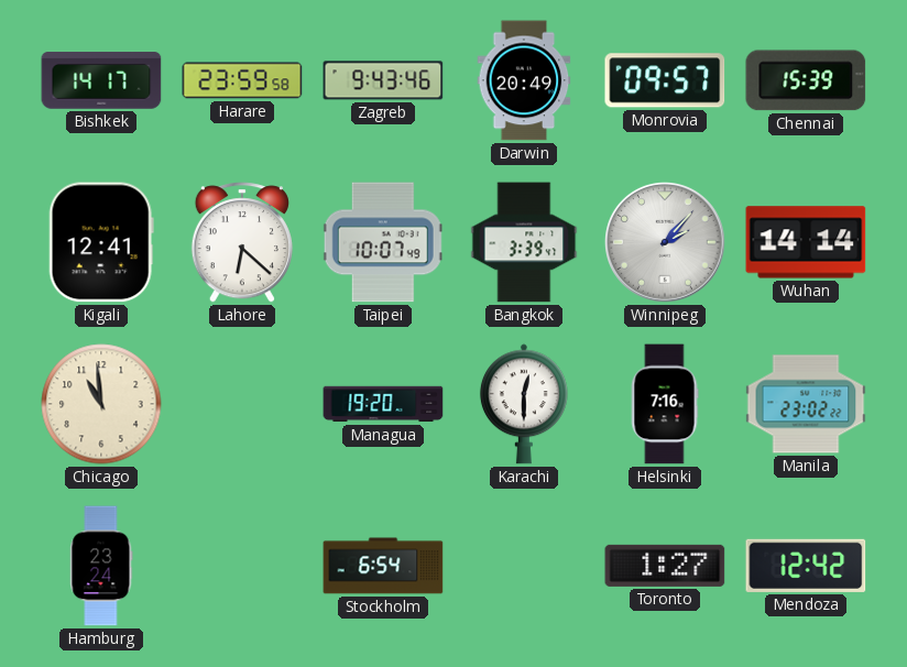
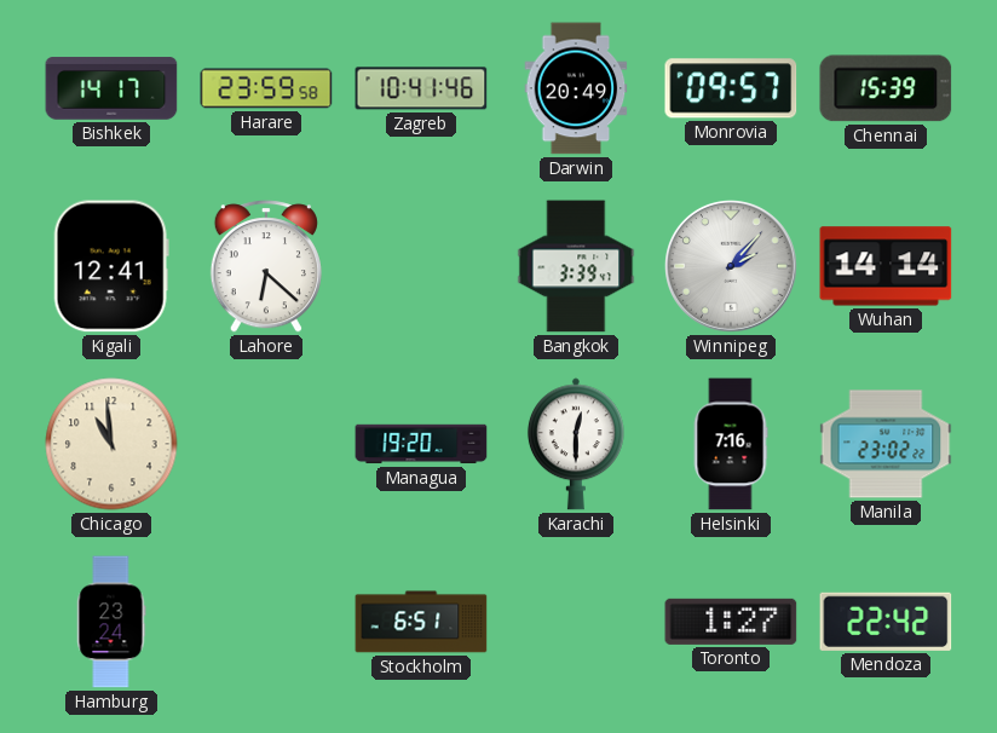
Zagreb: 9:43 -> 10:41
Taipei: 10:07 -> none
Stockholm: 6:54 -> 6:51
Mendoza: 12:42 -> 22:42
